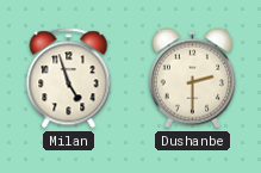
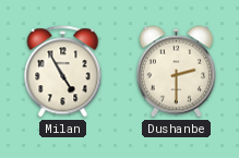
Milan: 4:57 -> 4:55
